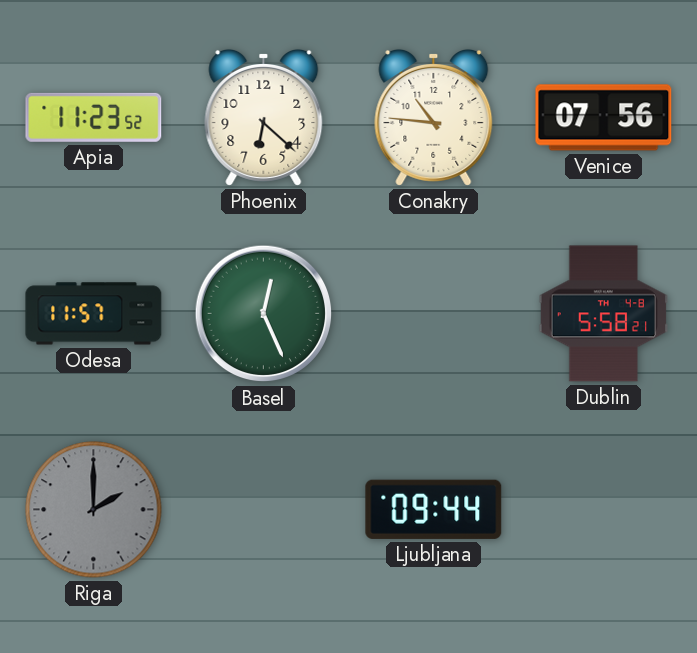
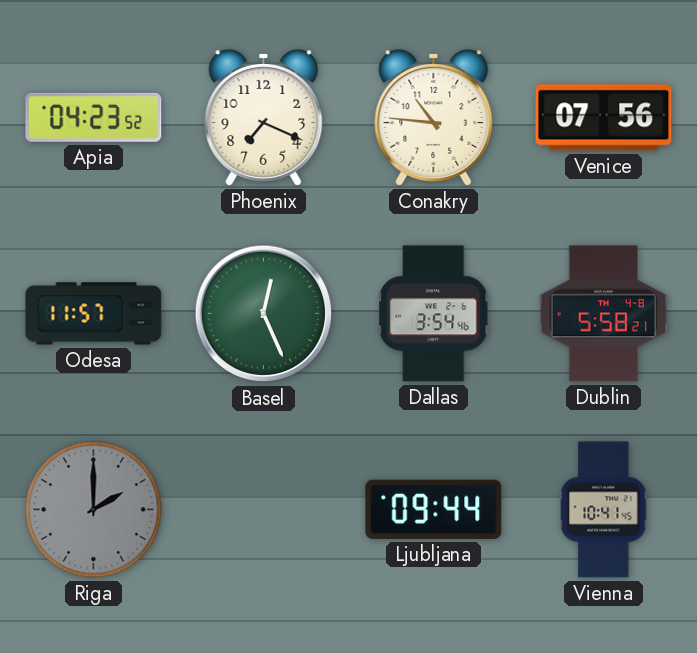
Apia: 11:23 -> 04:23
Phoenix: 6:22 -> 7:19
Dallas: none -> 3:54
Vienna: none -> 10:41
